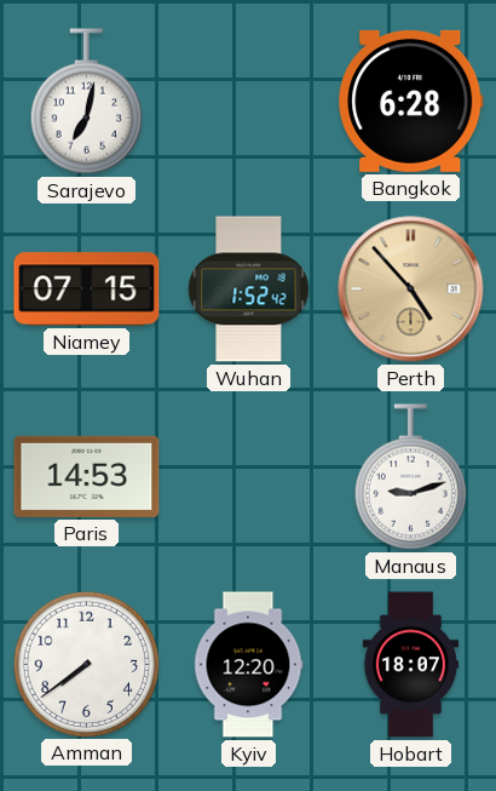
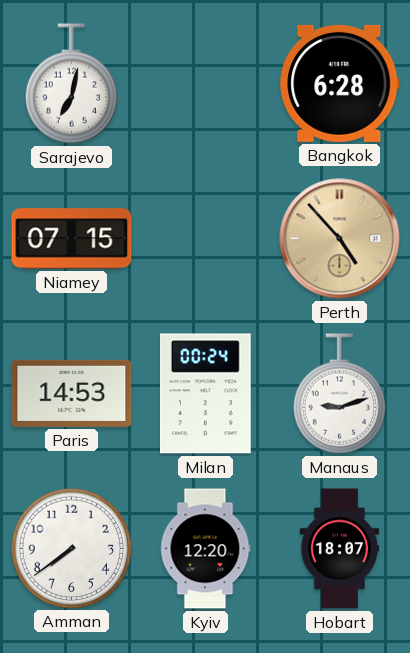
Wuhan: 1:52 -> none
Milan: none -> 00:24
